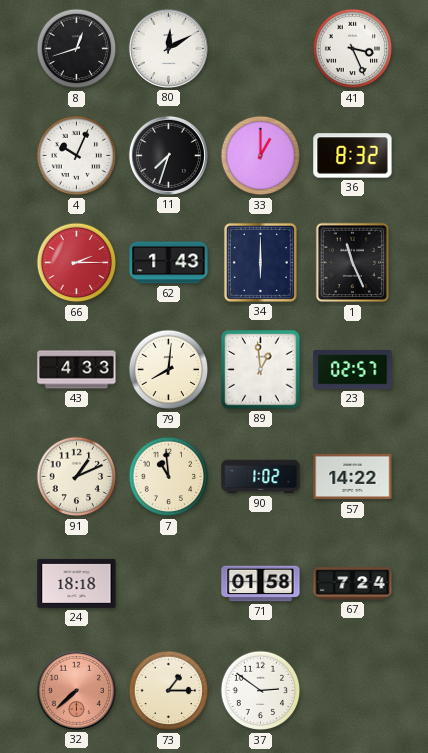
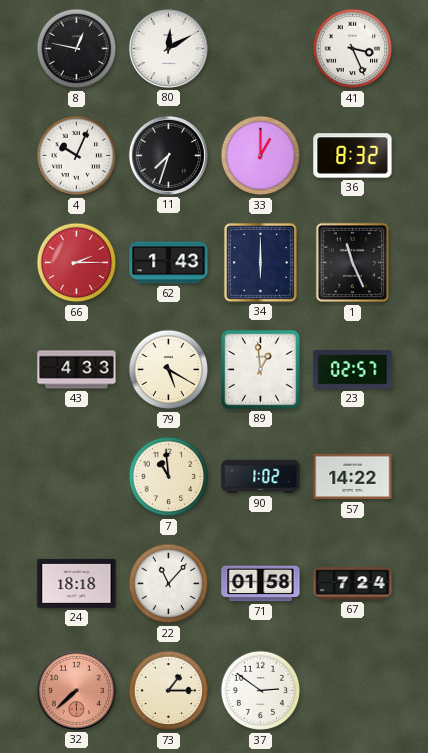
8: 12:42 -> 12:47
79: 8:01 -> 5:20
91: 1:11 -> none
22: none -> 11:07
